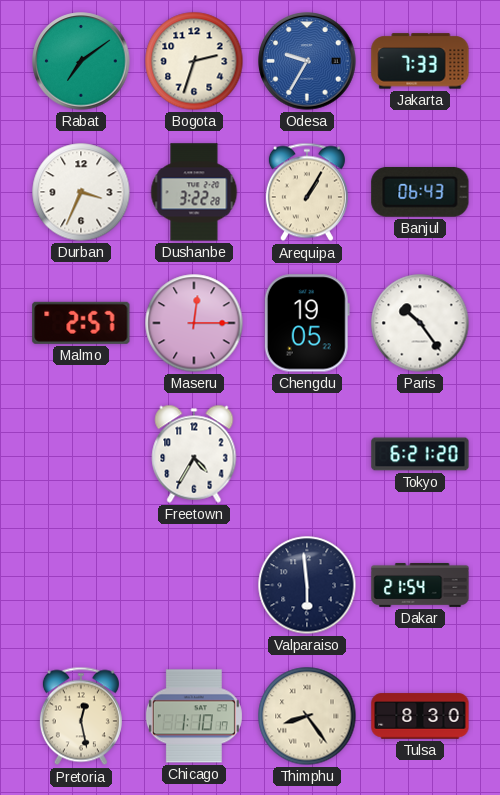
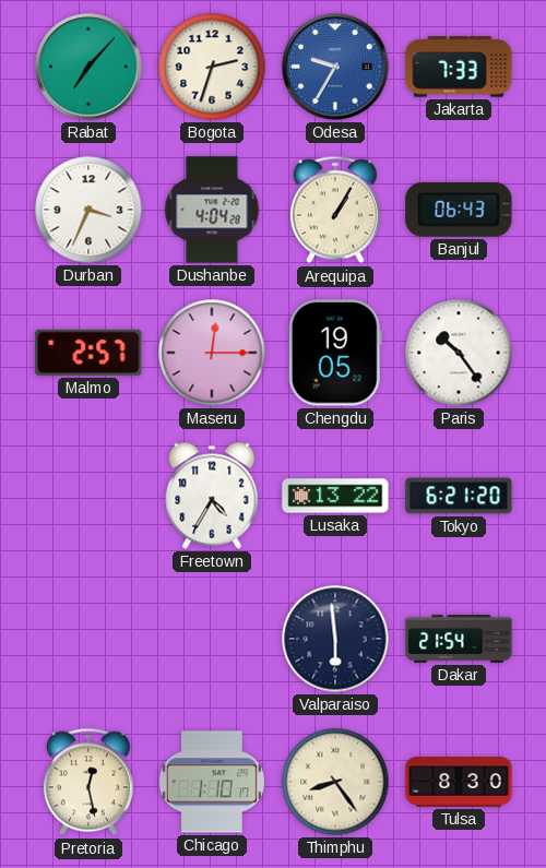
Rabat: 7:09 -> 7:07
Dushanbe: 3:22 -> 4:04
Lusaka: none -> 13:22
